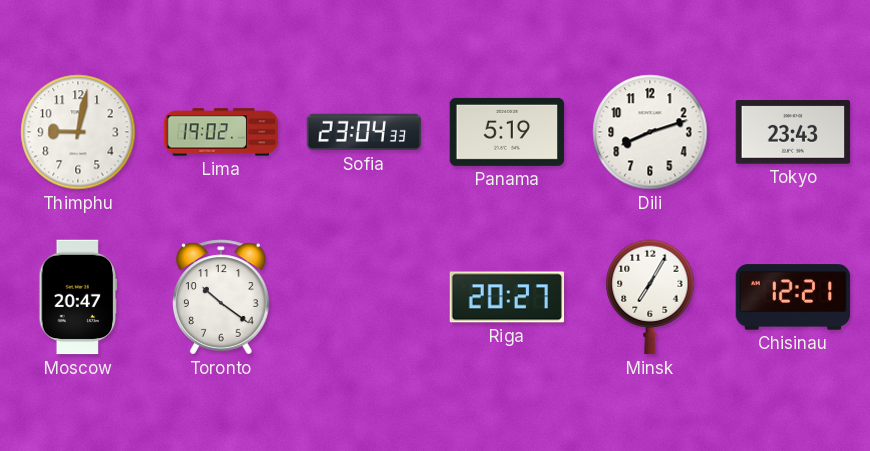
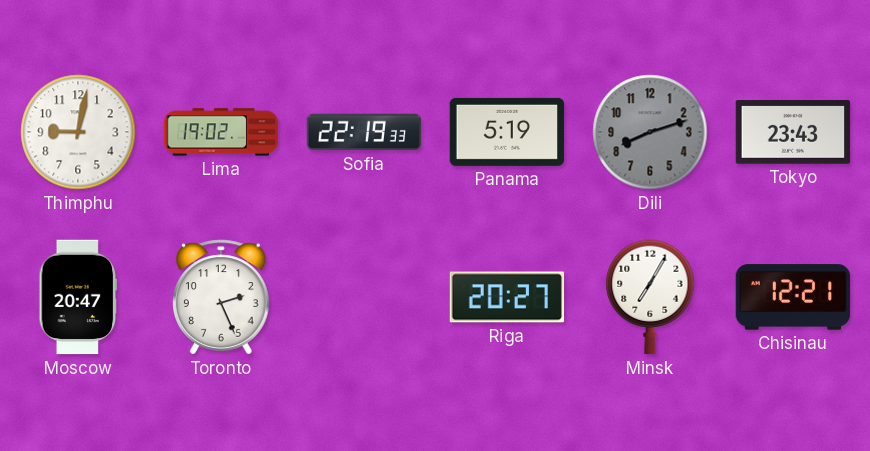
Sofia: 23:04 -> 22:19
Dili dial: white -> grey
Toronto: 10:21 -> 2:26
